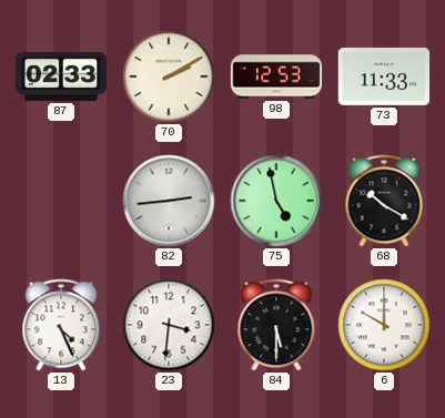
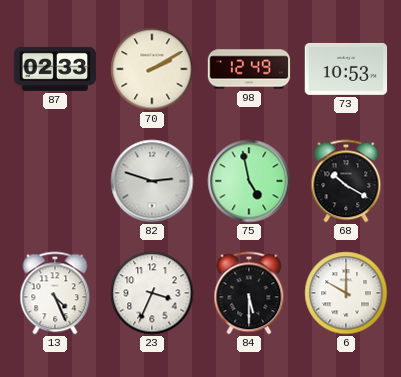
98: 12:53 -> 12:49
73: 11:33 -> 10:53
82: 2:44 -> 2:48
23: 3:31 -> 3:34
